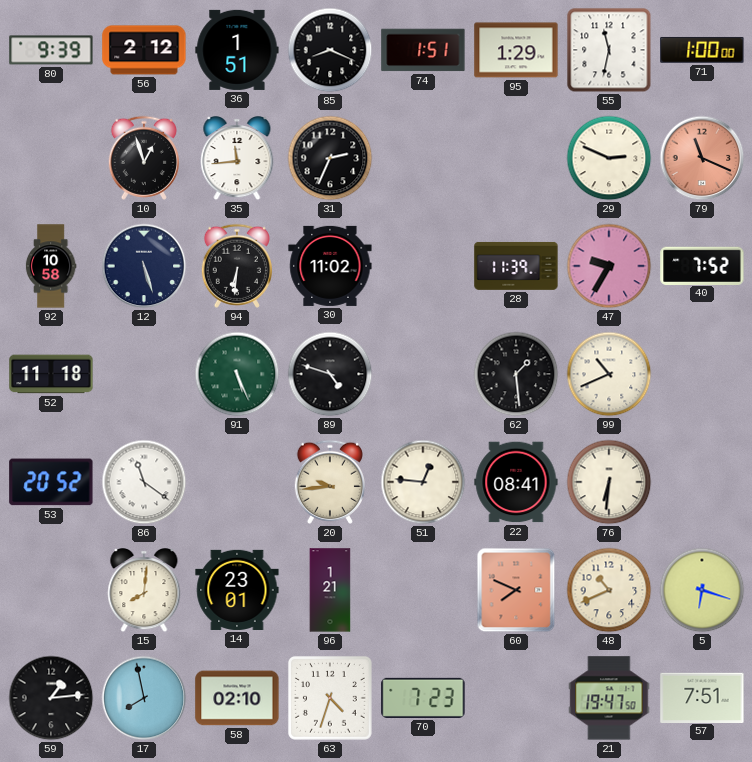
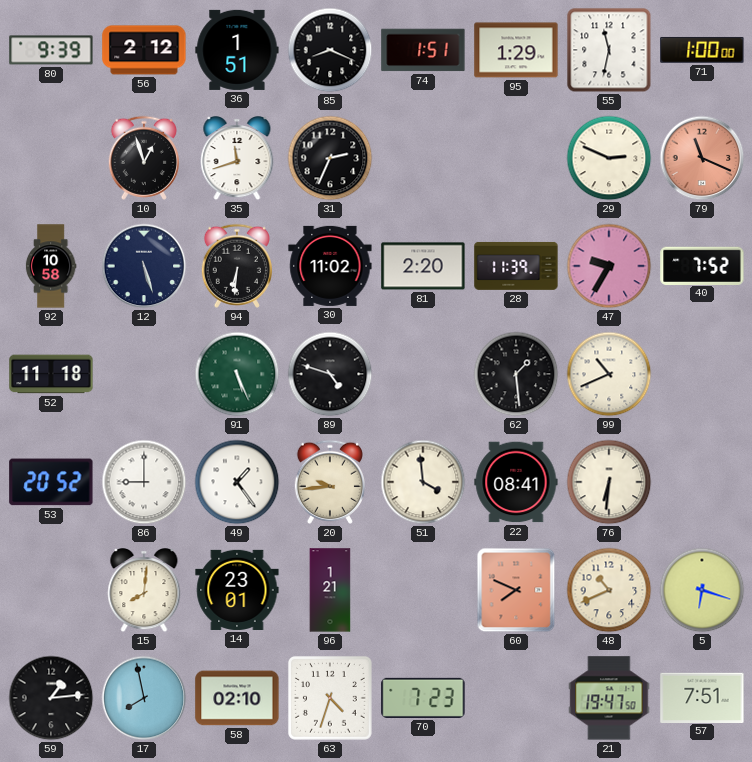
35: 11:44 -> 11:42
81: none -> 2:20
86: 11:21 -> 9:00
49: none -> 1:24
51: 12:46 -> 3:59
